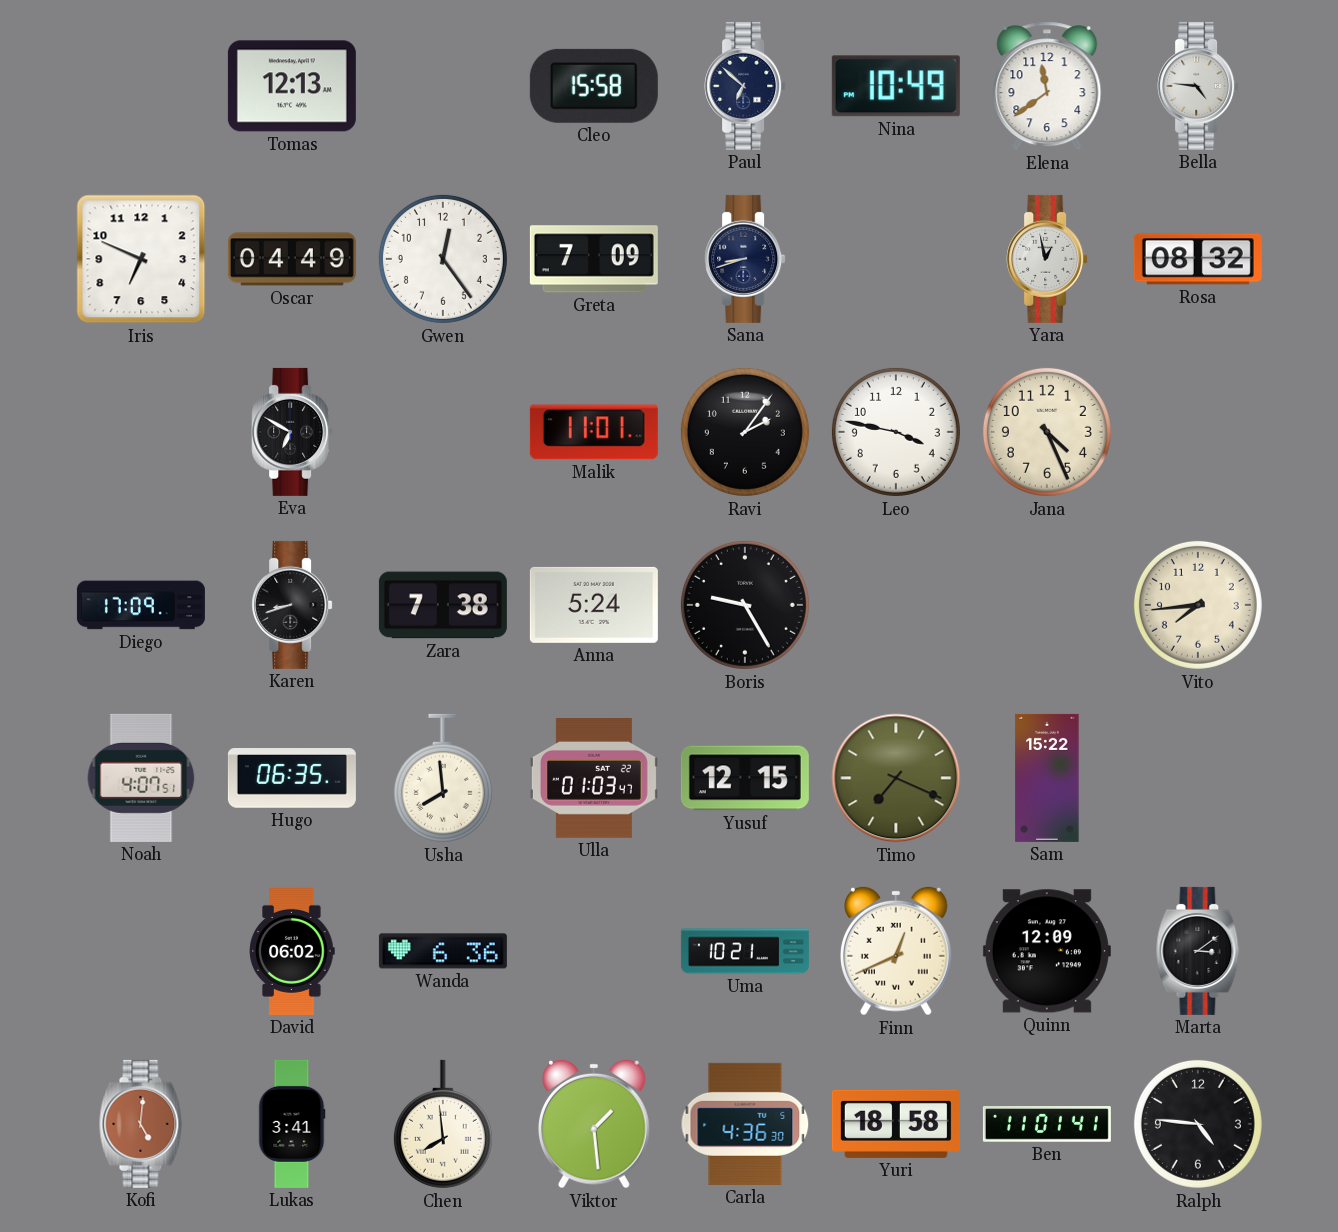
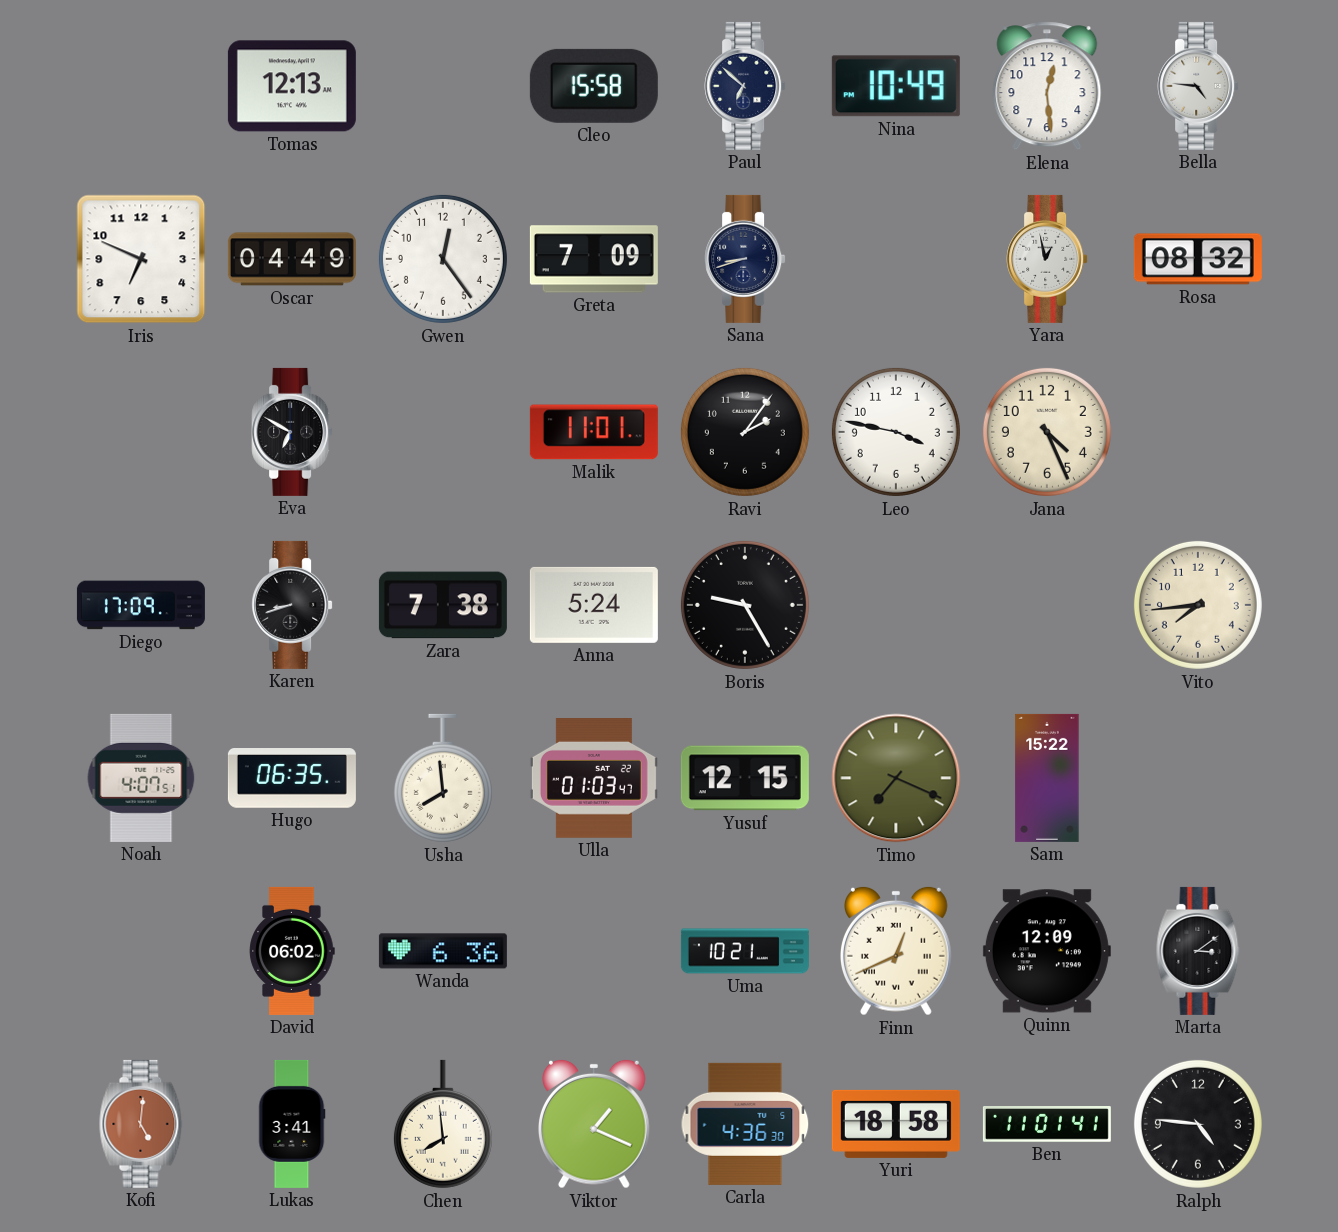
Elena: 11:39 -> 12:29
Viktor: 1:29 -> 1:19
